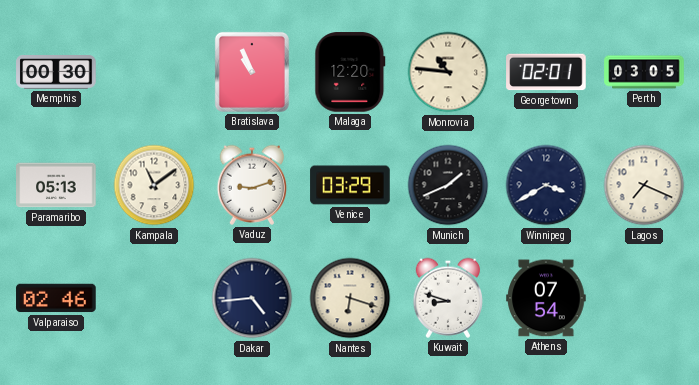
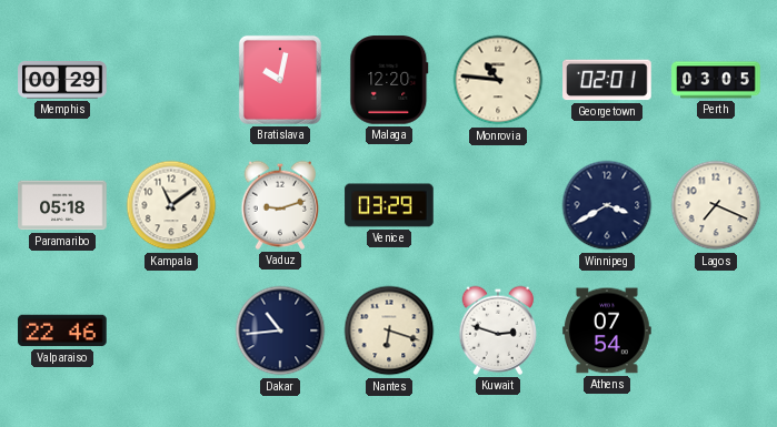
Memphis: 00:30 -> 00:29
Bratislava: 10:56 -> 10:02
Paramaribo: 05:13 -> 05:18
Munich: 1:41 -> none
Valparaiso: 02:46 -> 22:46
Dakar: 4:44 -> 10:44
Kuwait: 8:48 -> 2:48
